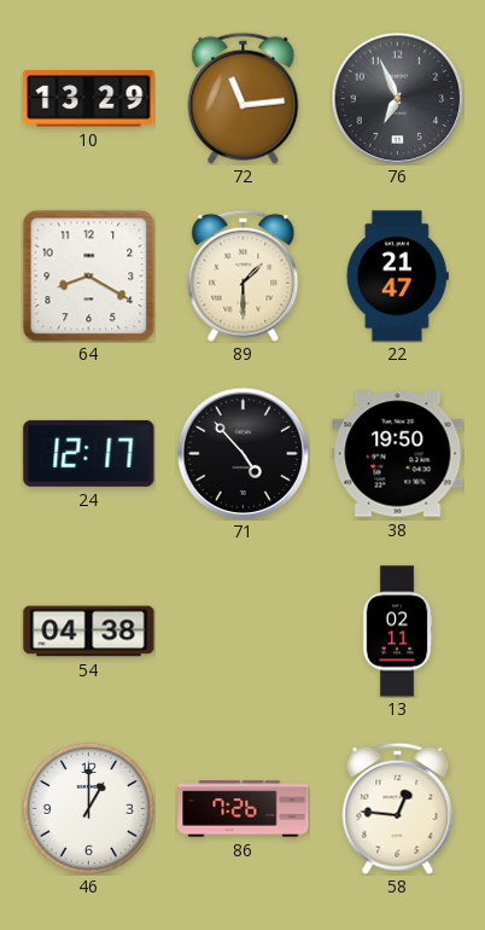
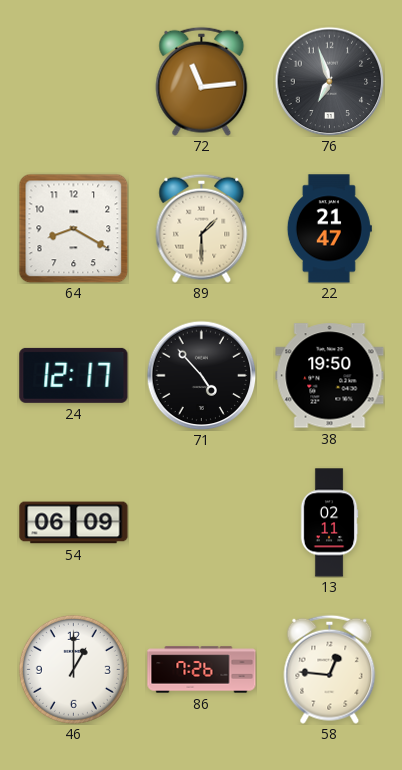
10: 13:29 -> none
76: 6:56 -> 6:57
54: 04:38 -> 06:09
